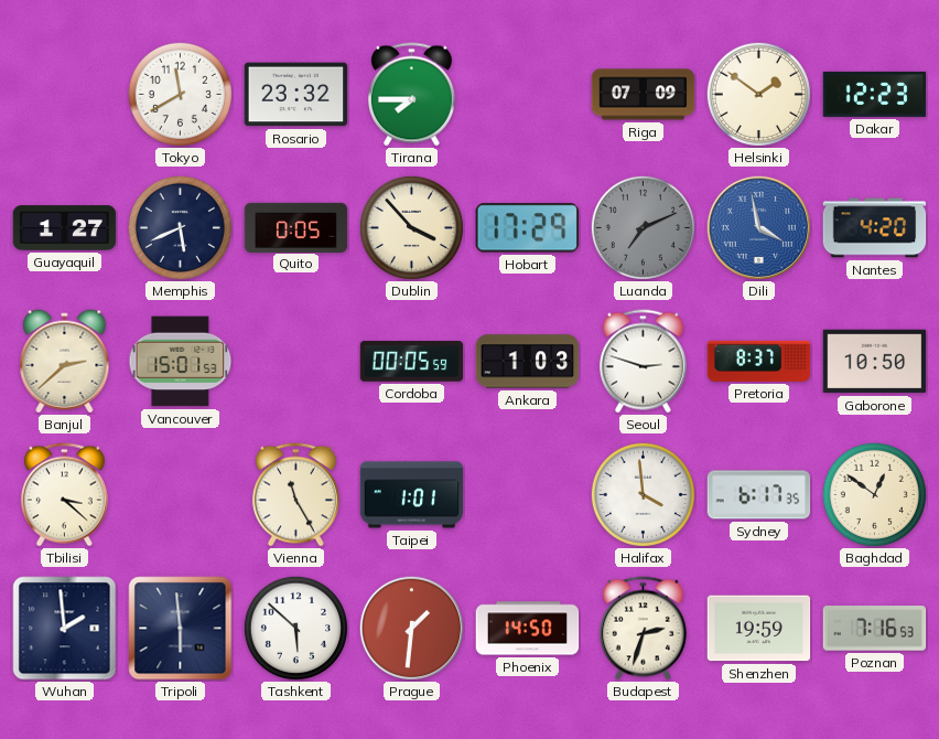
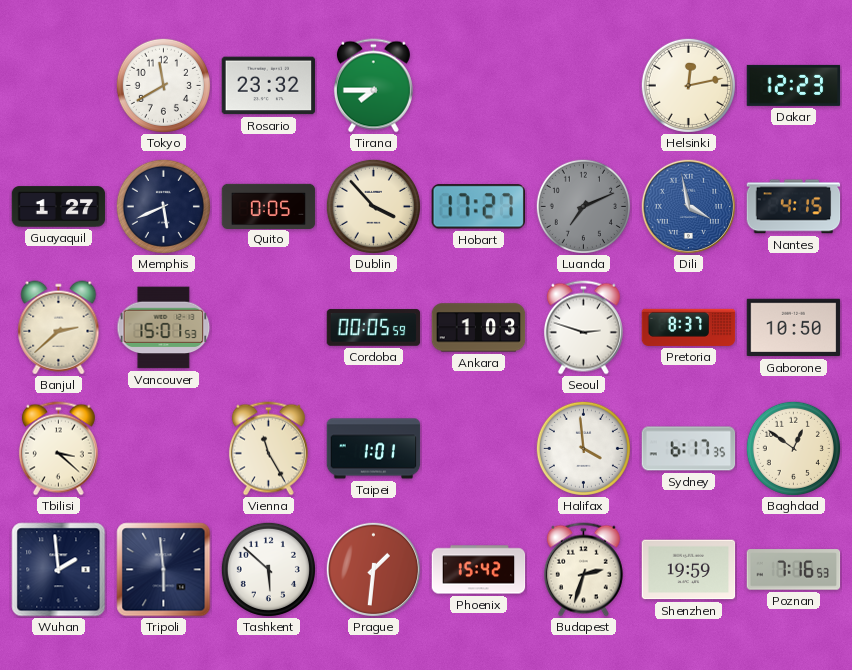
Riga: 07:09 -> none
Helsinki: 1:51 -> 12:13
Hobart: 17:29 -> 17:27
Nantes: 4:20 -> 4:15
Phoenix: 14:50 -> 15:42
